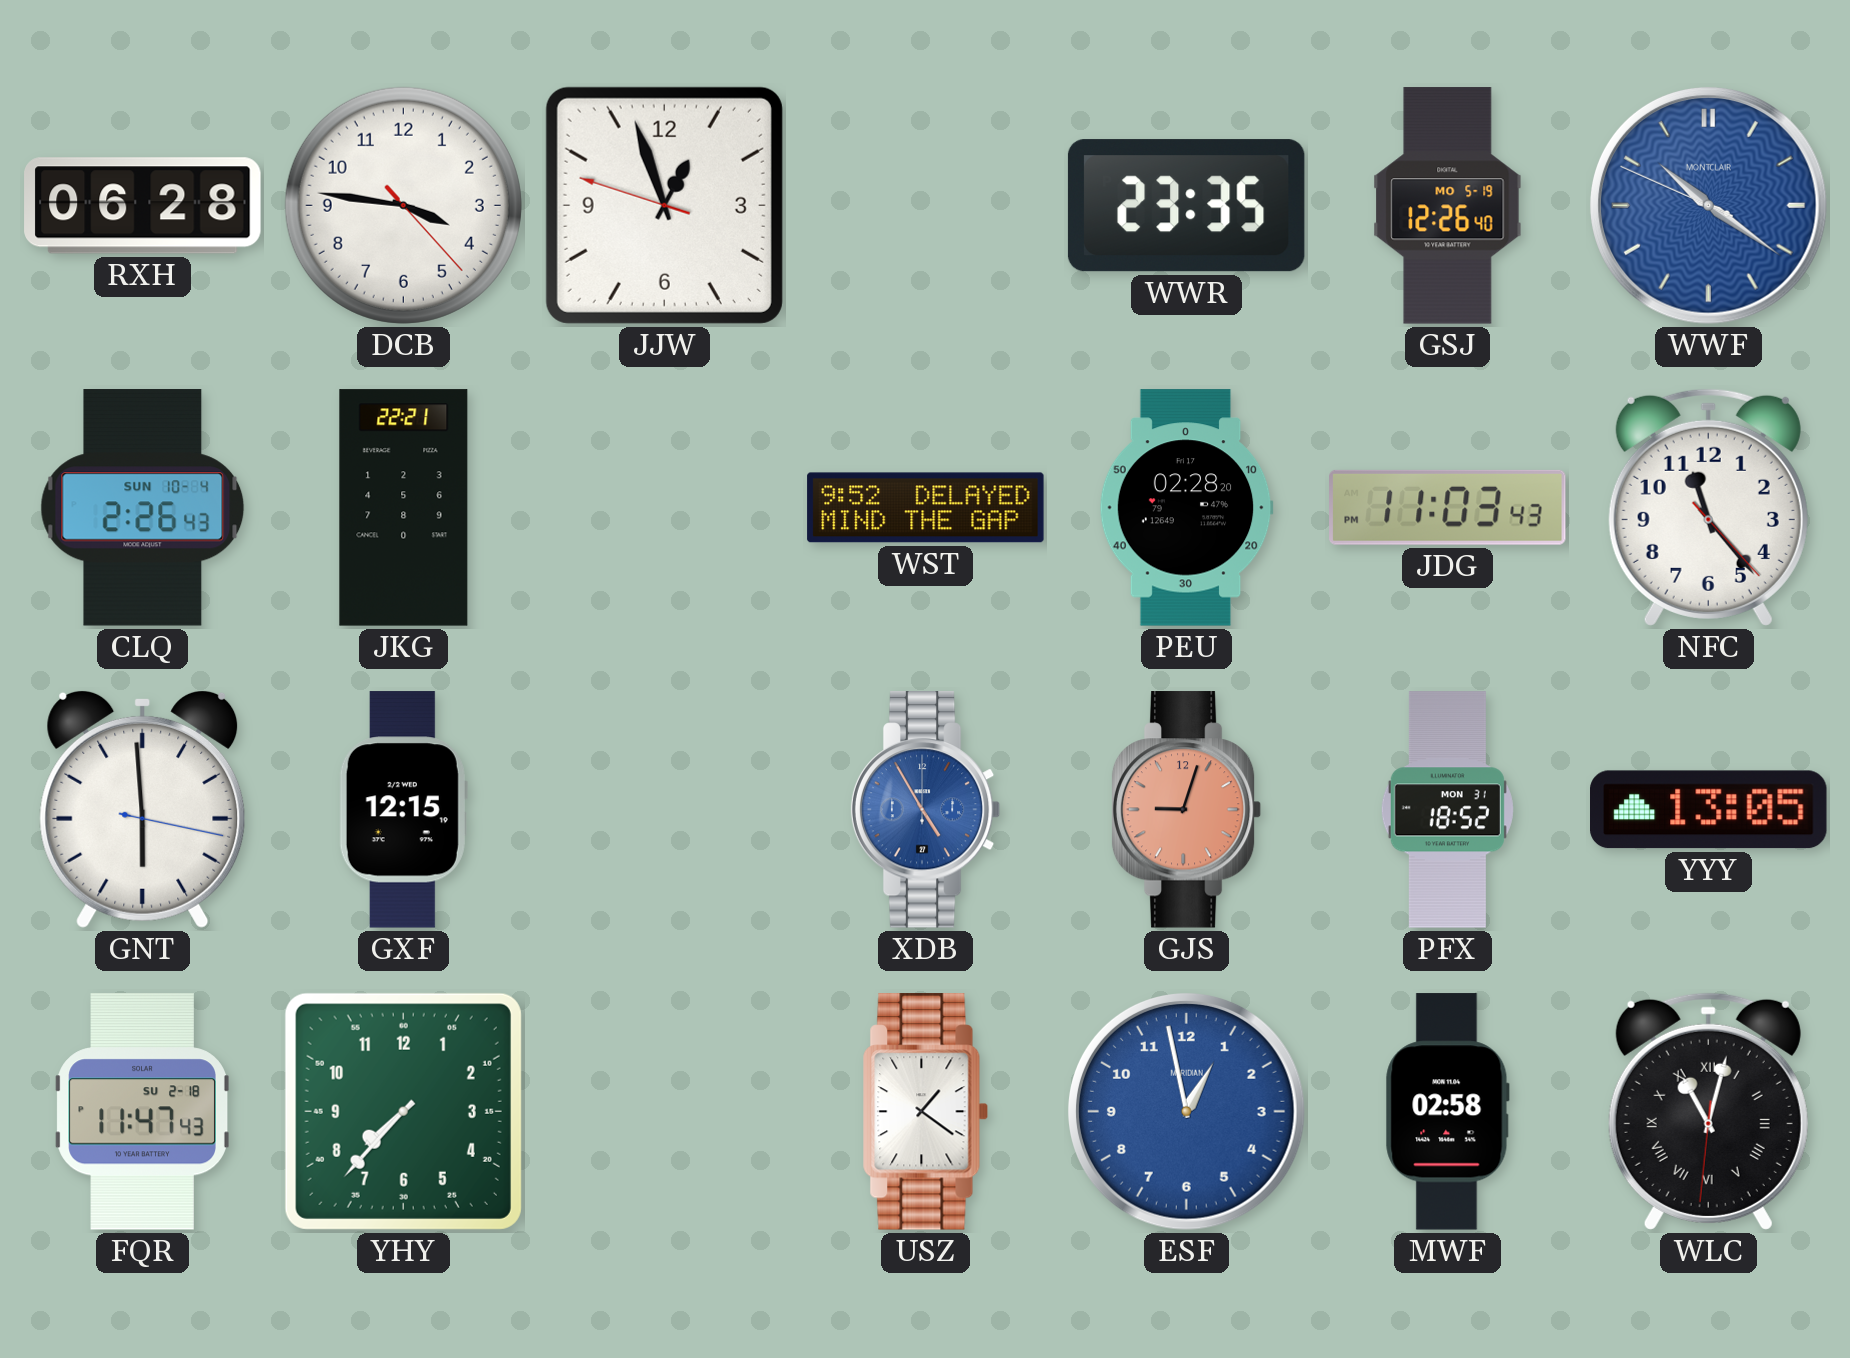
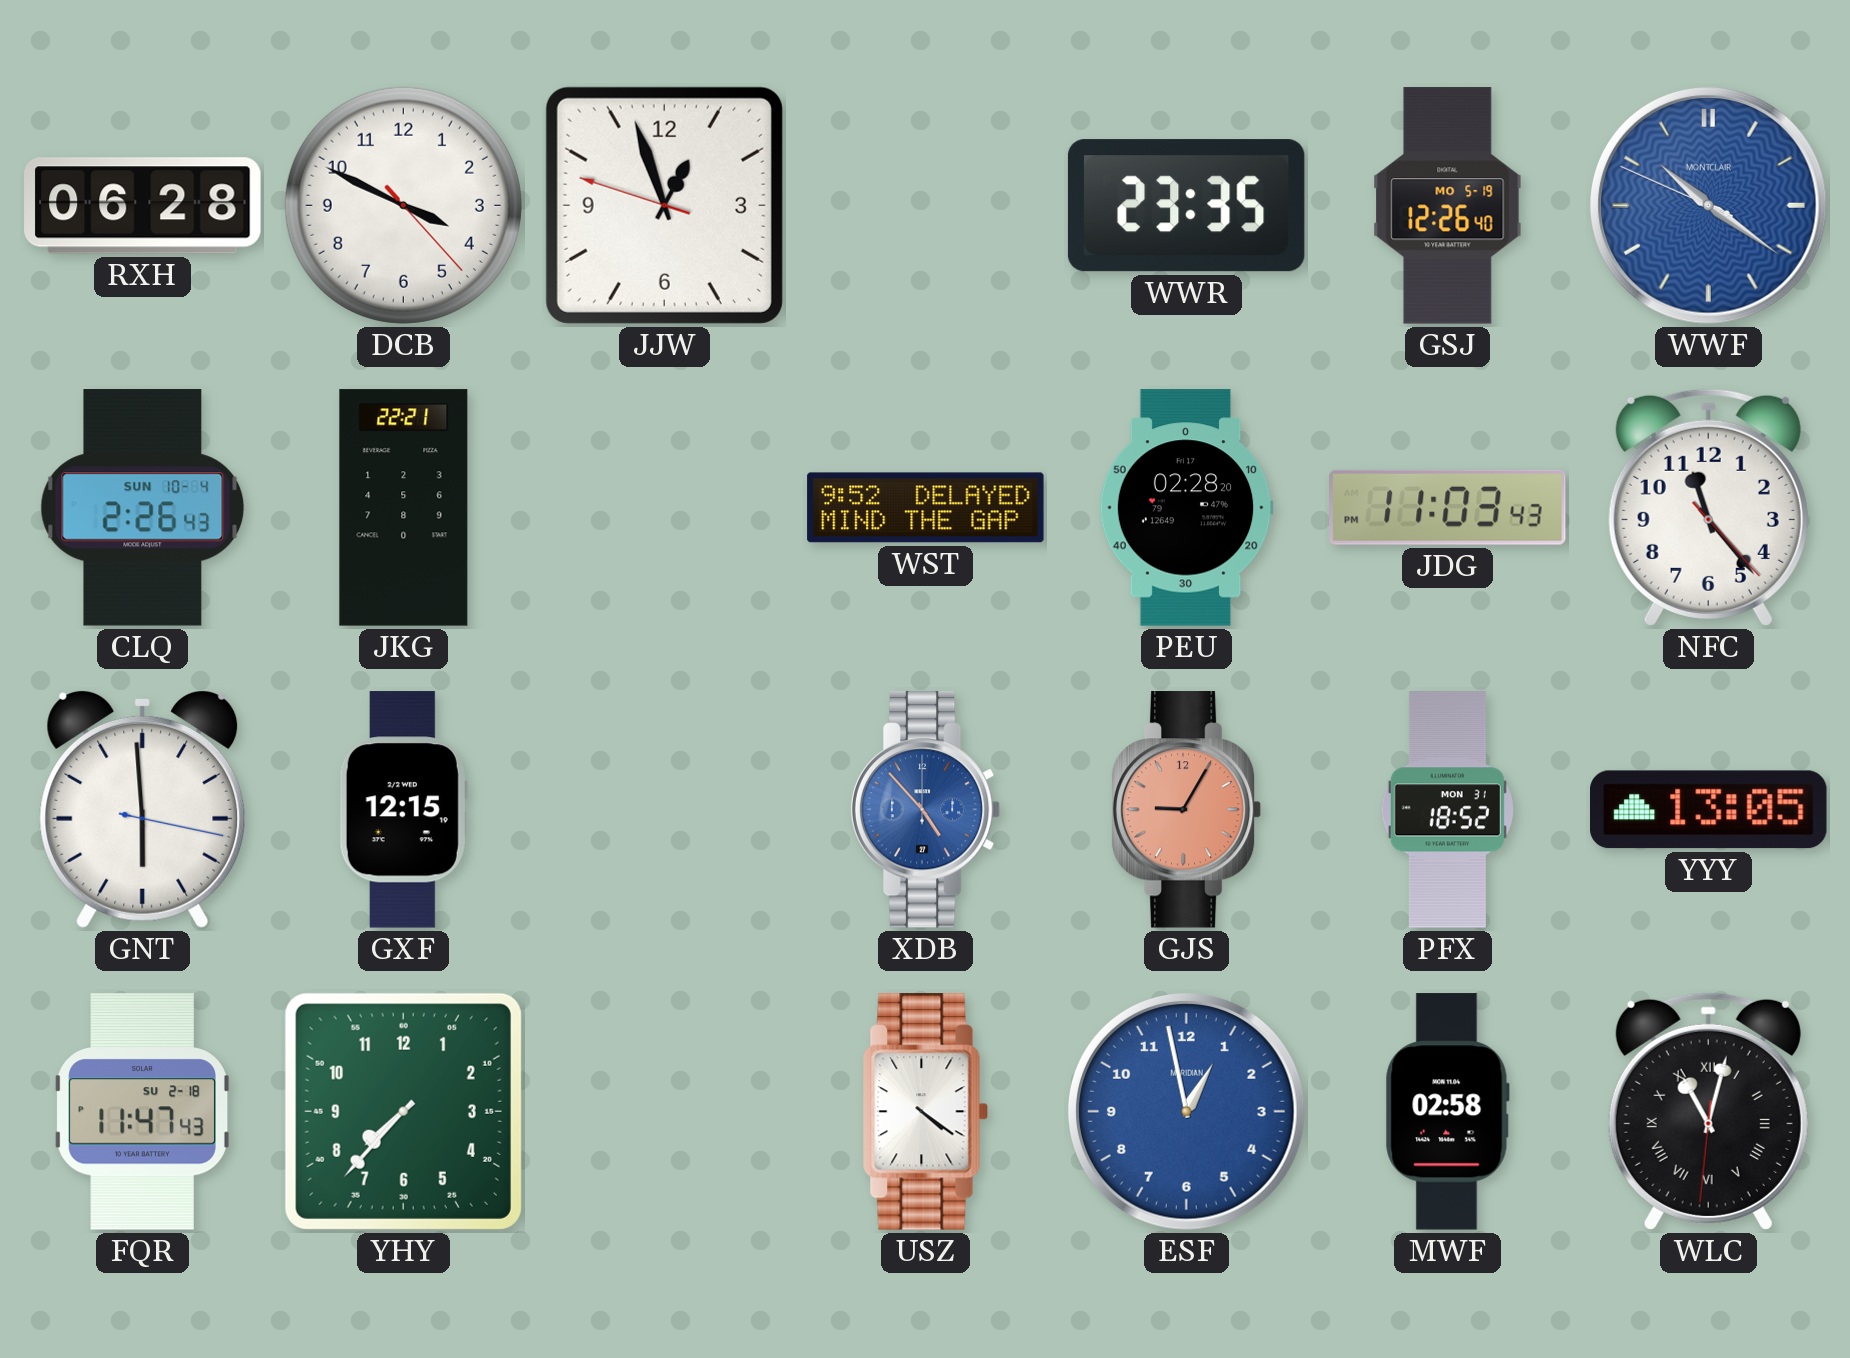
DCB: 3:46 -> 3:49
XDB: 4:55 -> 4:53
GJS: 9:03 -> 9:05
USZ: 1:21 -> 4:21
